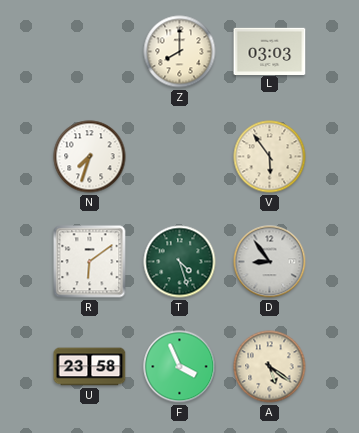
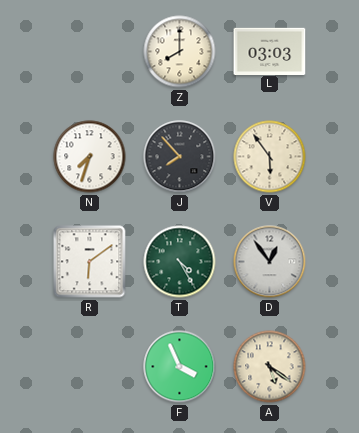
J: none -> 7:53
T: 4:27 -> 4:25
D: 8:54 -> 12:54
U: 23:58 -> none
